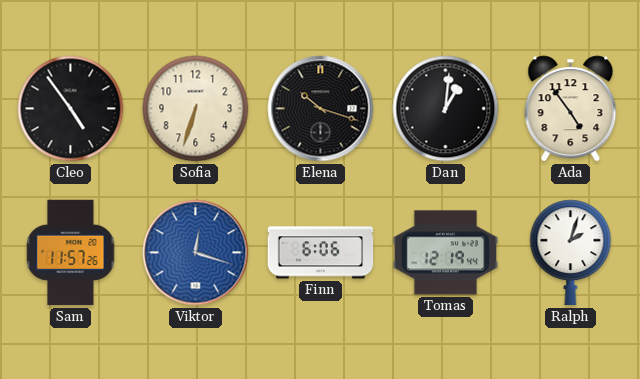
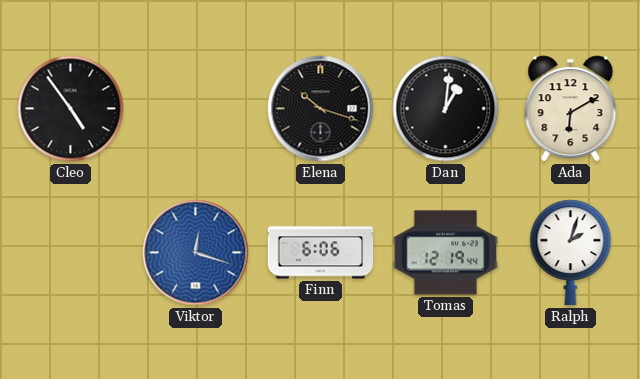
Sofia: 6:33 -> none
Ada: 4:54 -> 6:10
Sam: 11:57 -> none
